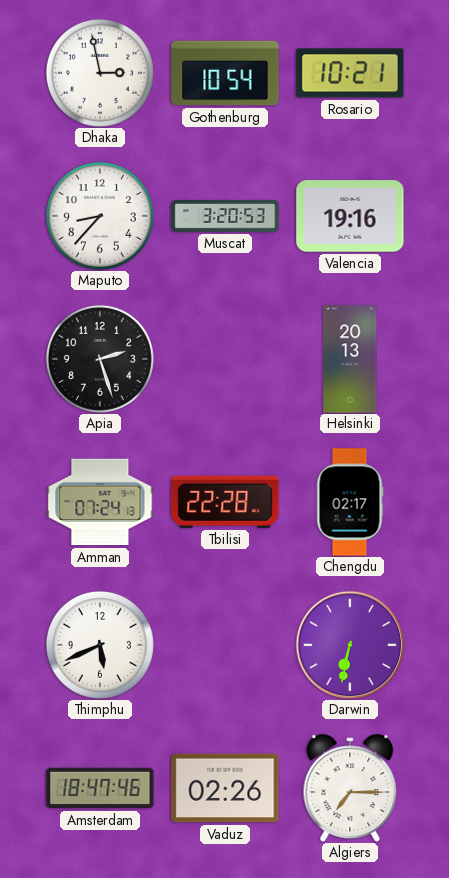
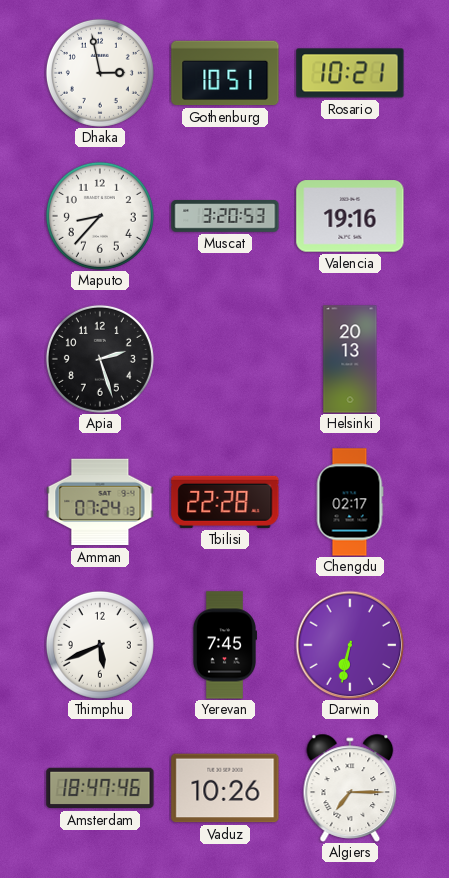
Gothenburg: 10:54 -> 10:51
Yerevan: none -> 7:45
Vaduz: 02:26 -> 10:26
